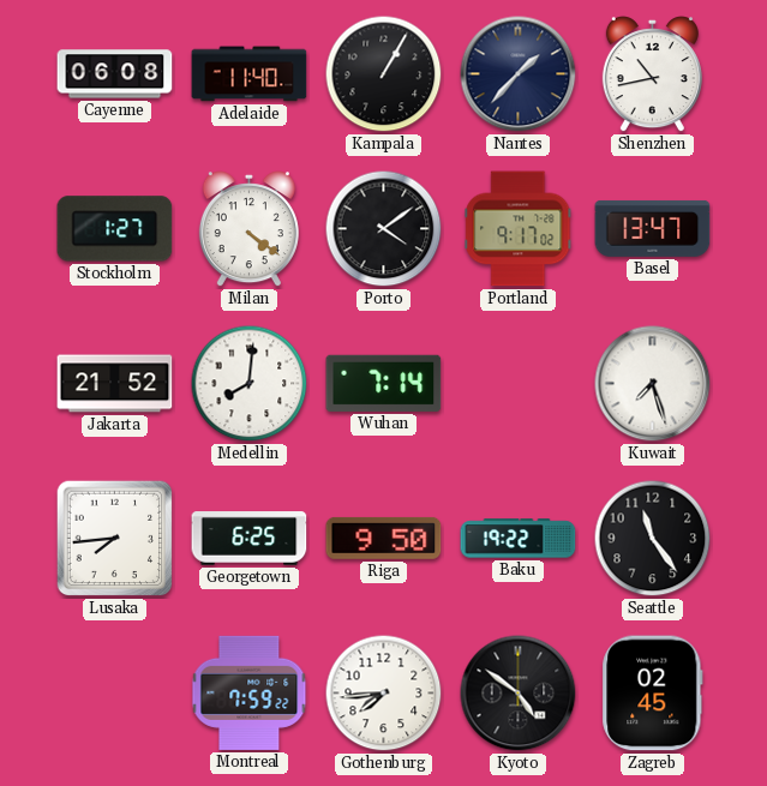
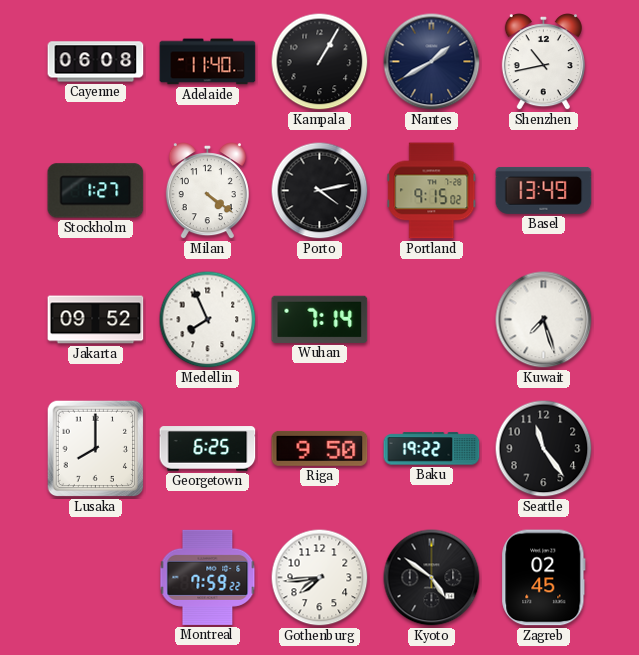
Nantes: 1:37 -> 1:40
Porto: 4:09 -> 4:13
Portland: 9:17 -> 9:15
Basel: 13:47 -> 13:49
Jakarta: 21:52 -> 09:52
Medellin: 8:01 -> 7:56
Lusaka: 7:44 -> 8:00
